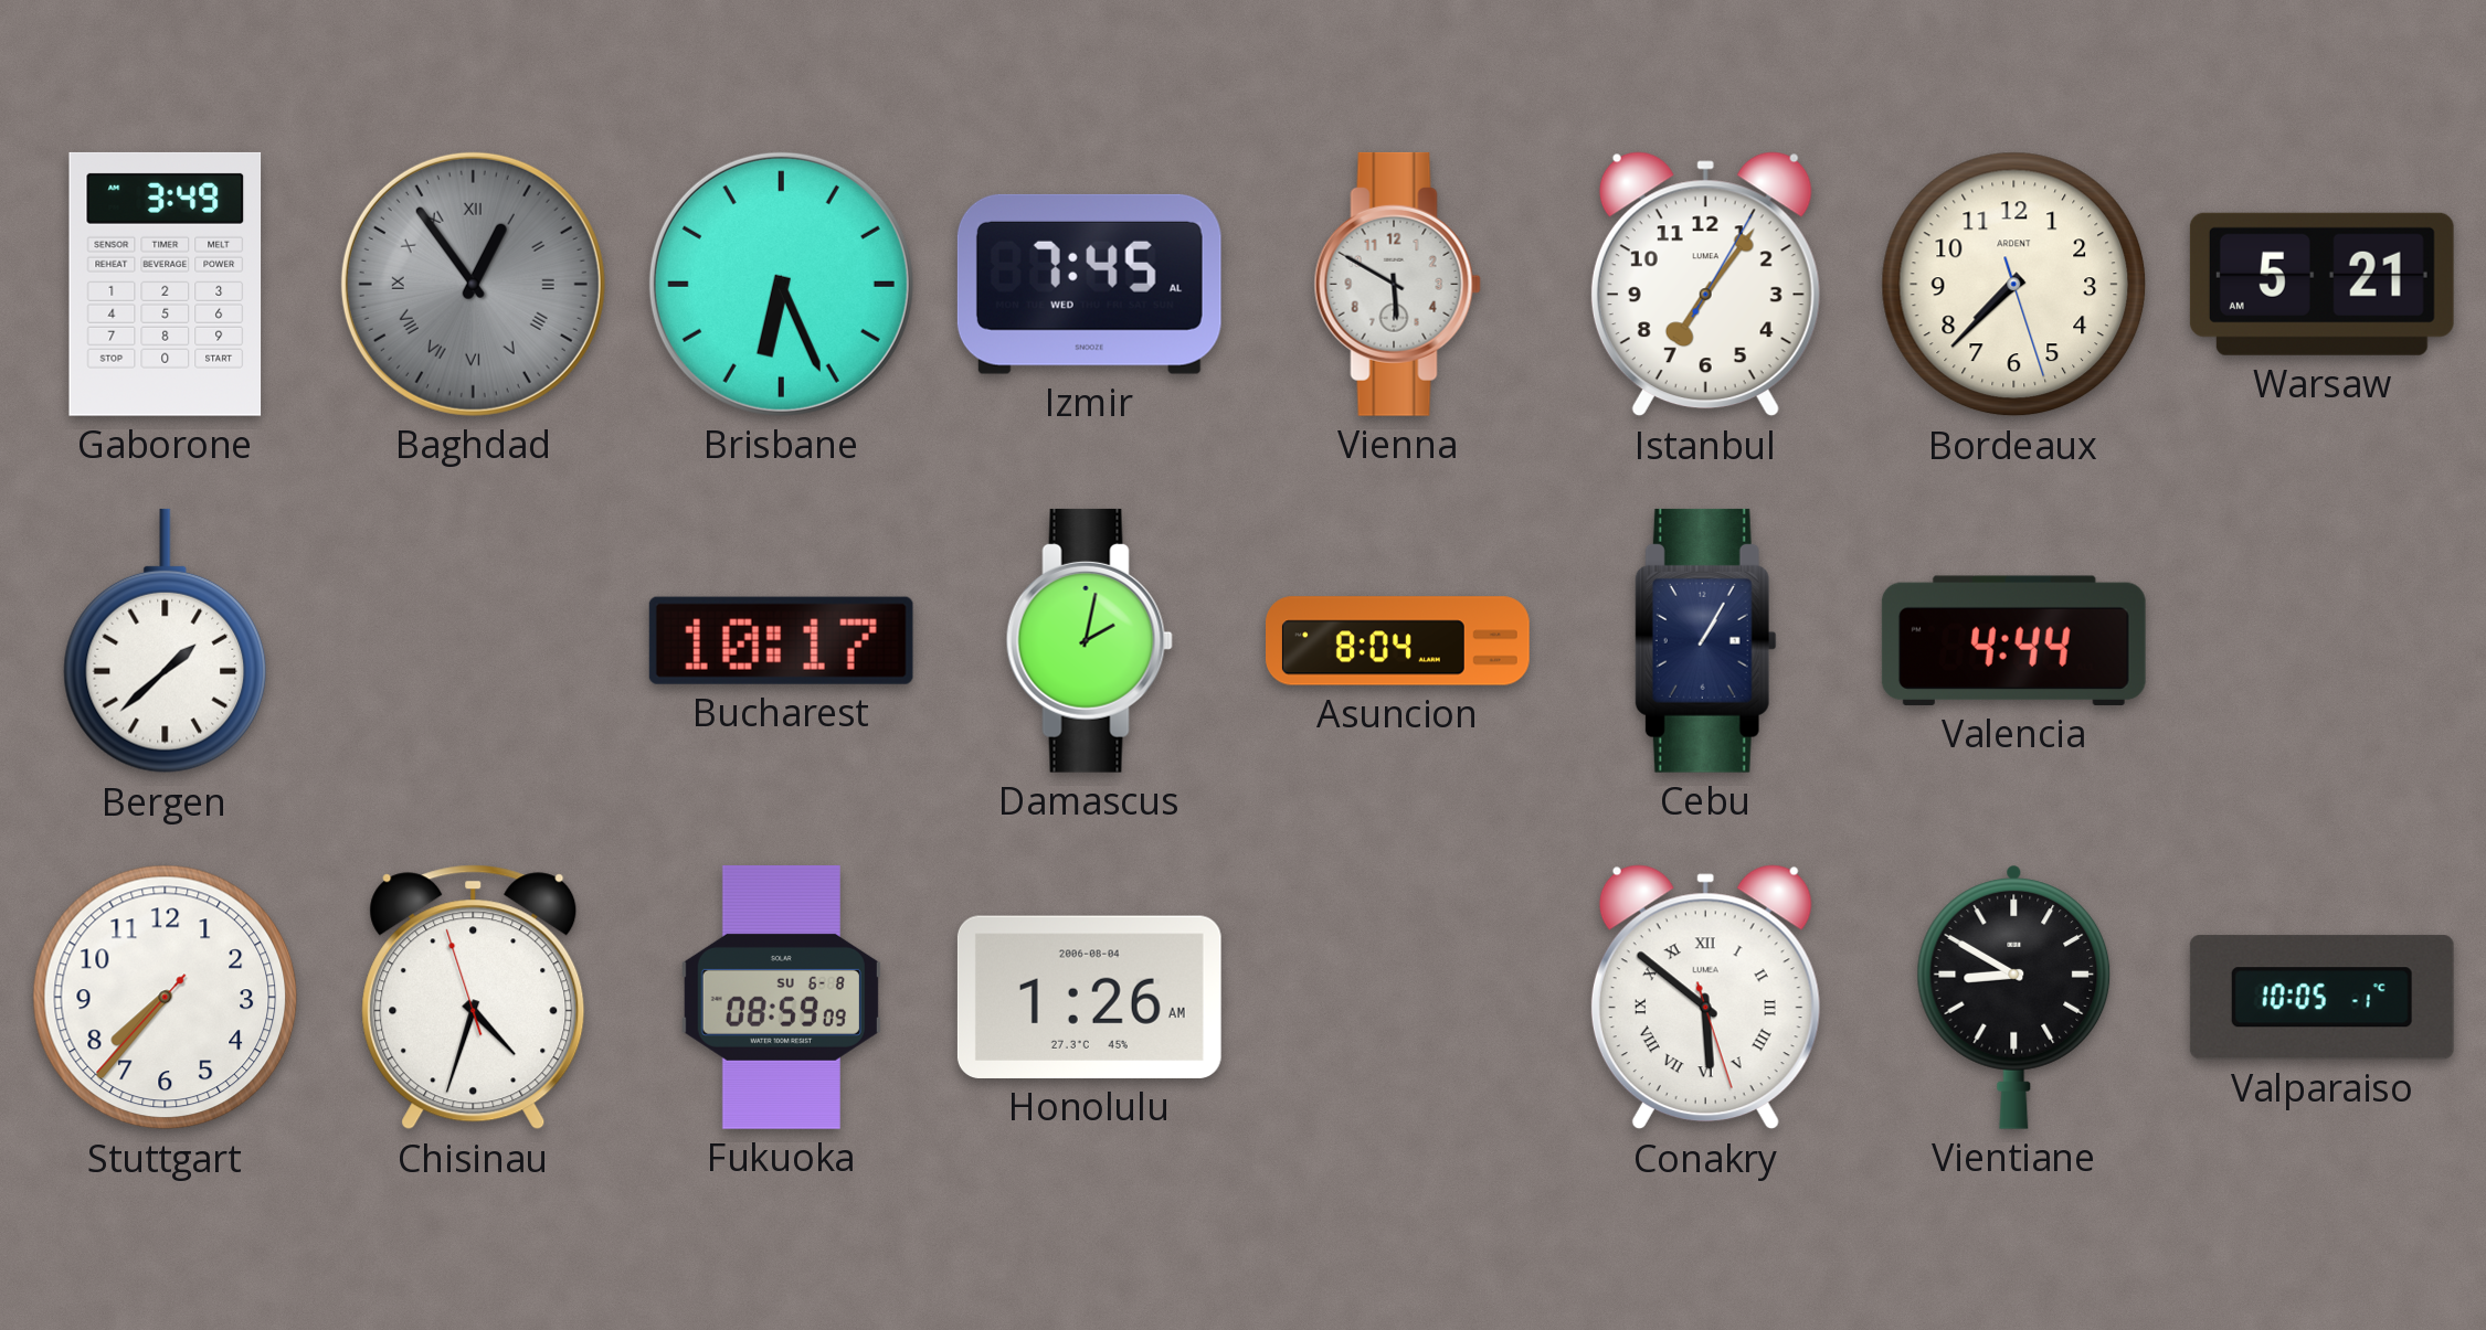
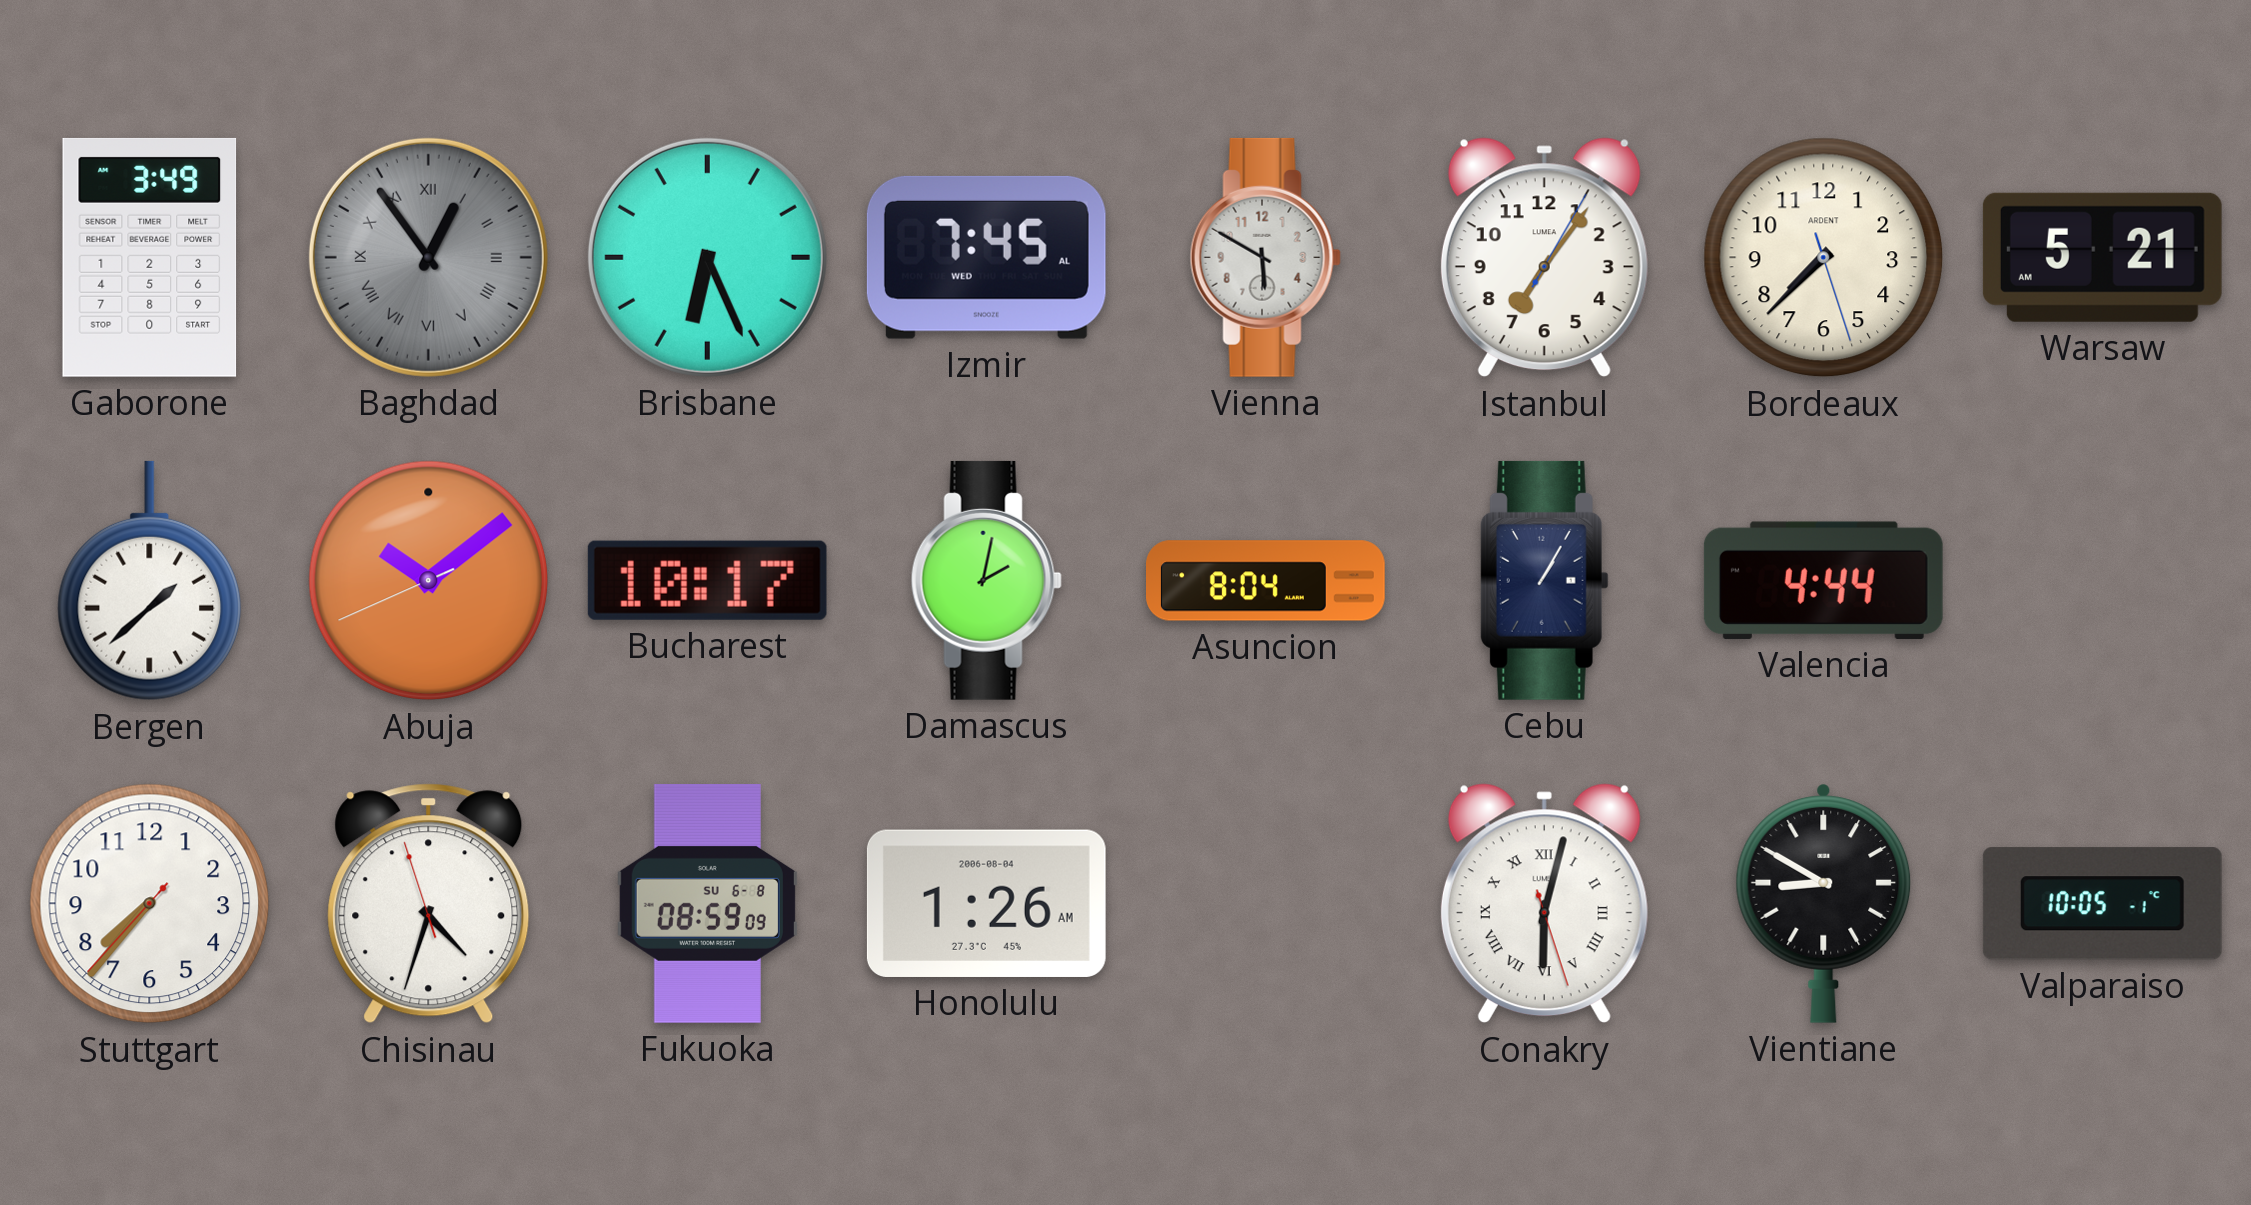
Abuja: none -> 10:08
Conakry: 5:51 -> 6:02
